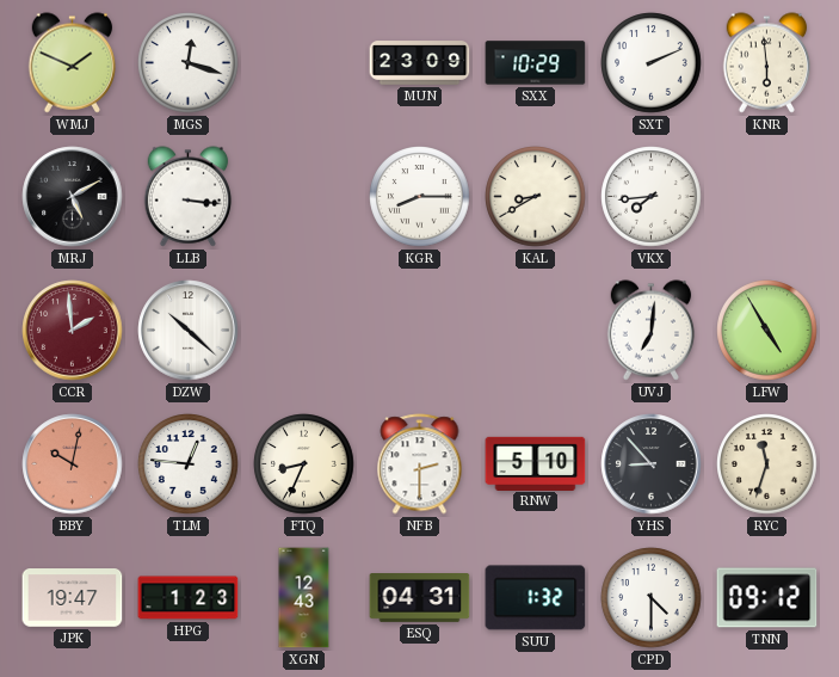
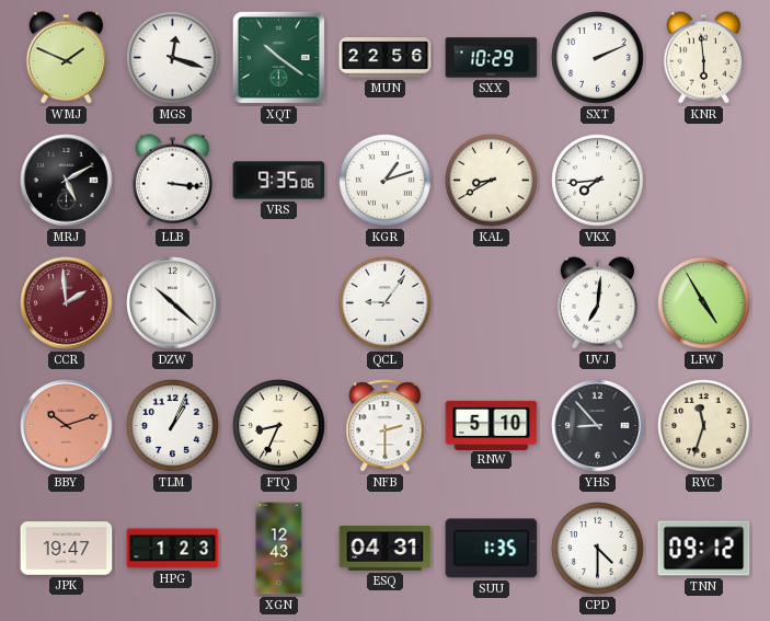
XQT: none -> 10:21
MUN: 23:09 -> 22:56
VRS: none -> 9:35
KGR: 8:15 -> 1:12
QCL: none -> 9:06
BBY: 10:02 -> 10:12
TLM: 12:46 -> 1:04
SUU: 1:32 -> 1:35
